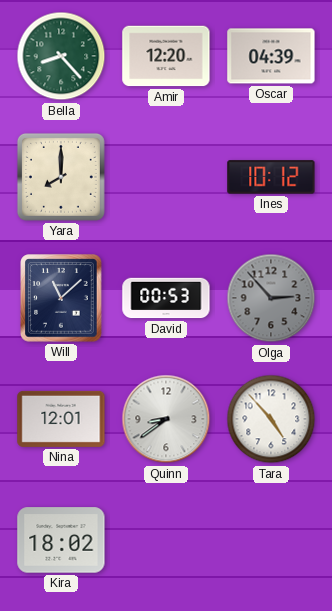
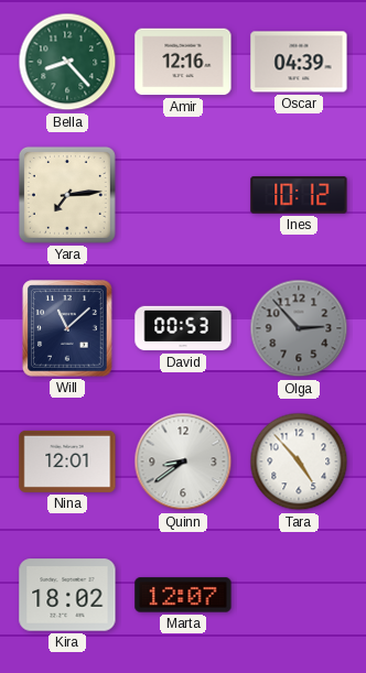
Amir: 12:20 -> 12:16
Yara: 8:00 -> 7:14
Marta: none -> 12:07
